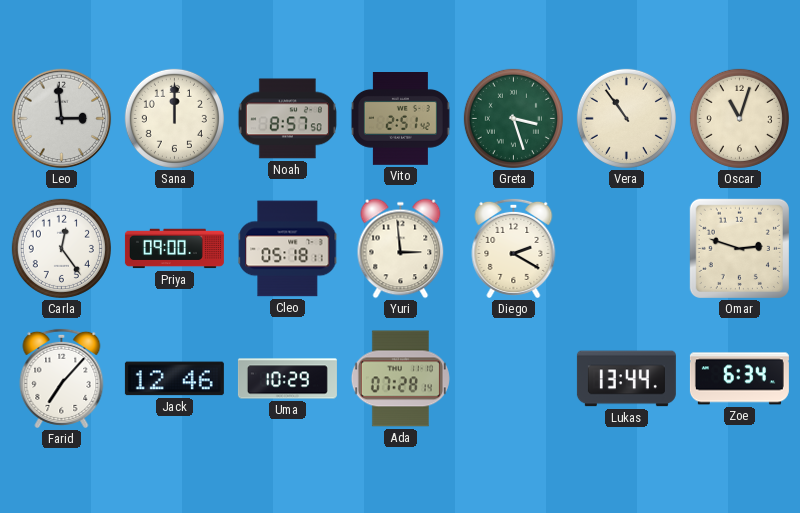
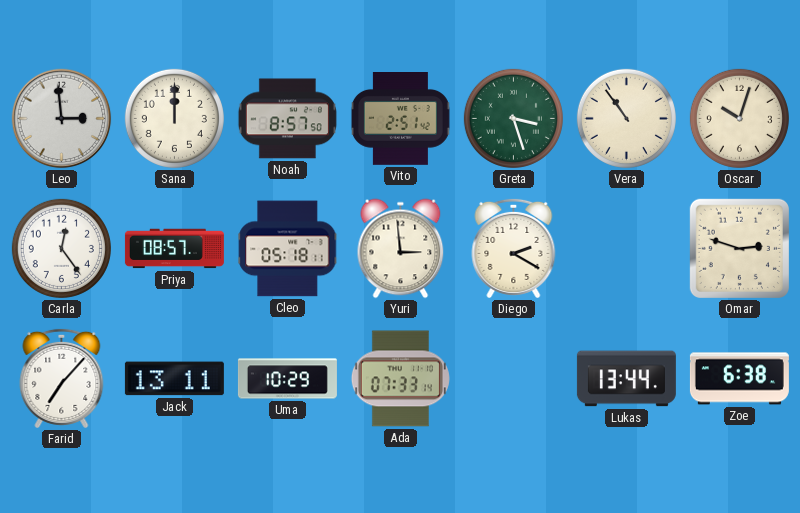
Oscar: 11:03 -> 10:03
Priya: 09:00 -> 08:57
Jack: 12:46 -> 13:11
Ada: 07:28 -> 07:33
Zoe: 6:34 -> 6:38
